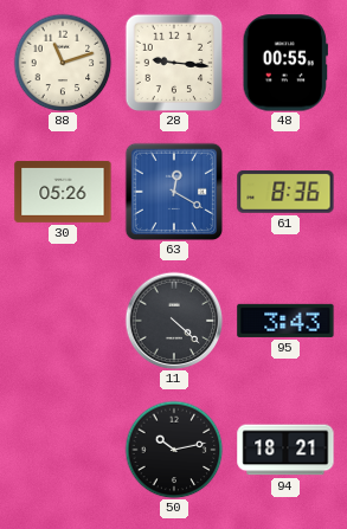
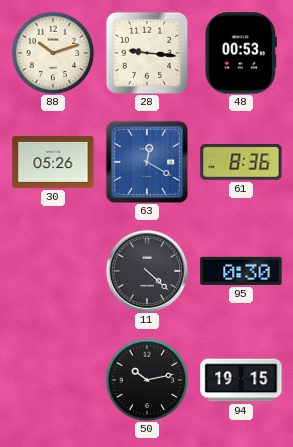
88: 11:12 -> 10:12
48: 00:55 -> 00:53
95: 3:43 -> 0:30
94: 18:21 -> 19:15
